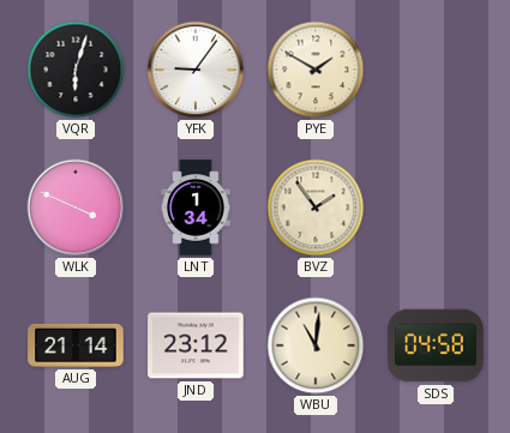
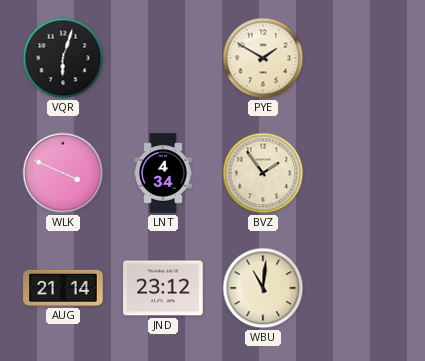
YFK: 9:06 -> none
LNT: 1:34 -> 4:34
SDS: 04:58 -> none
